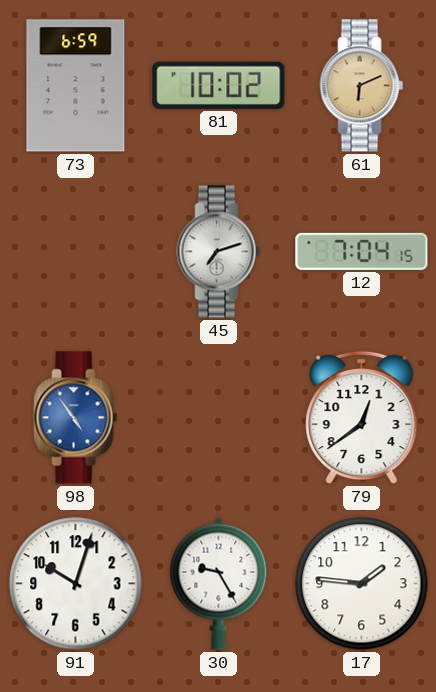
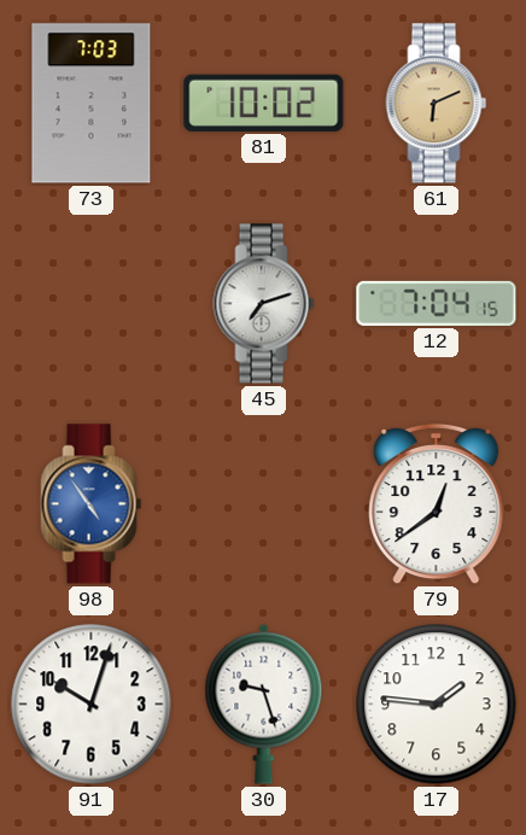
73: 6:59 -> 7:03
30: 9:25 -> 9:27
